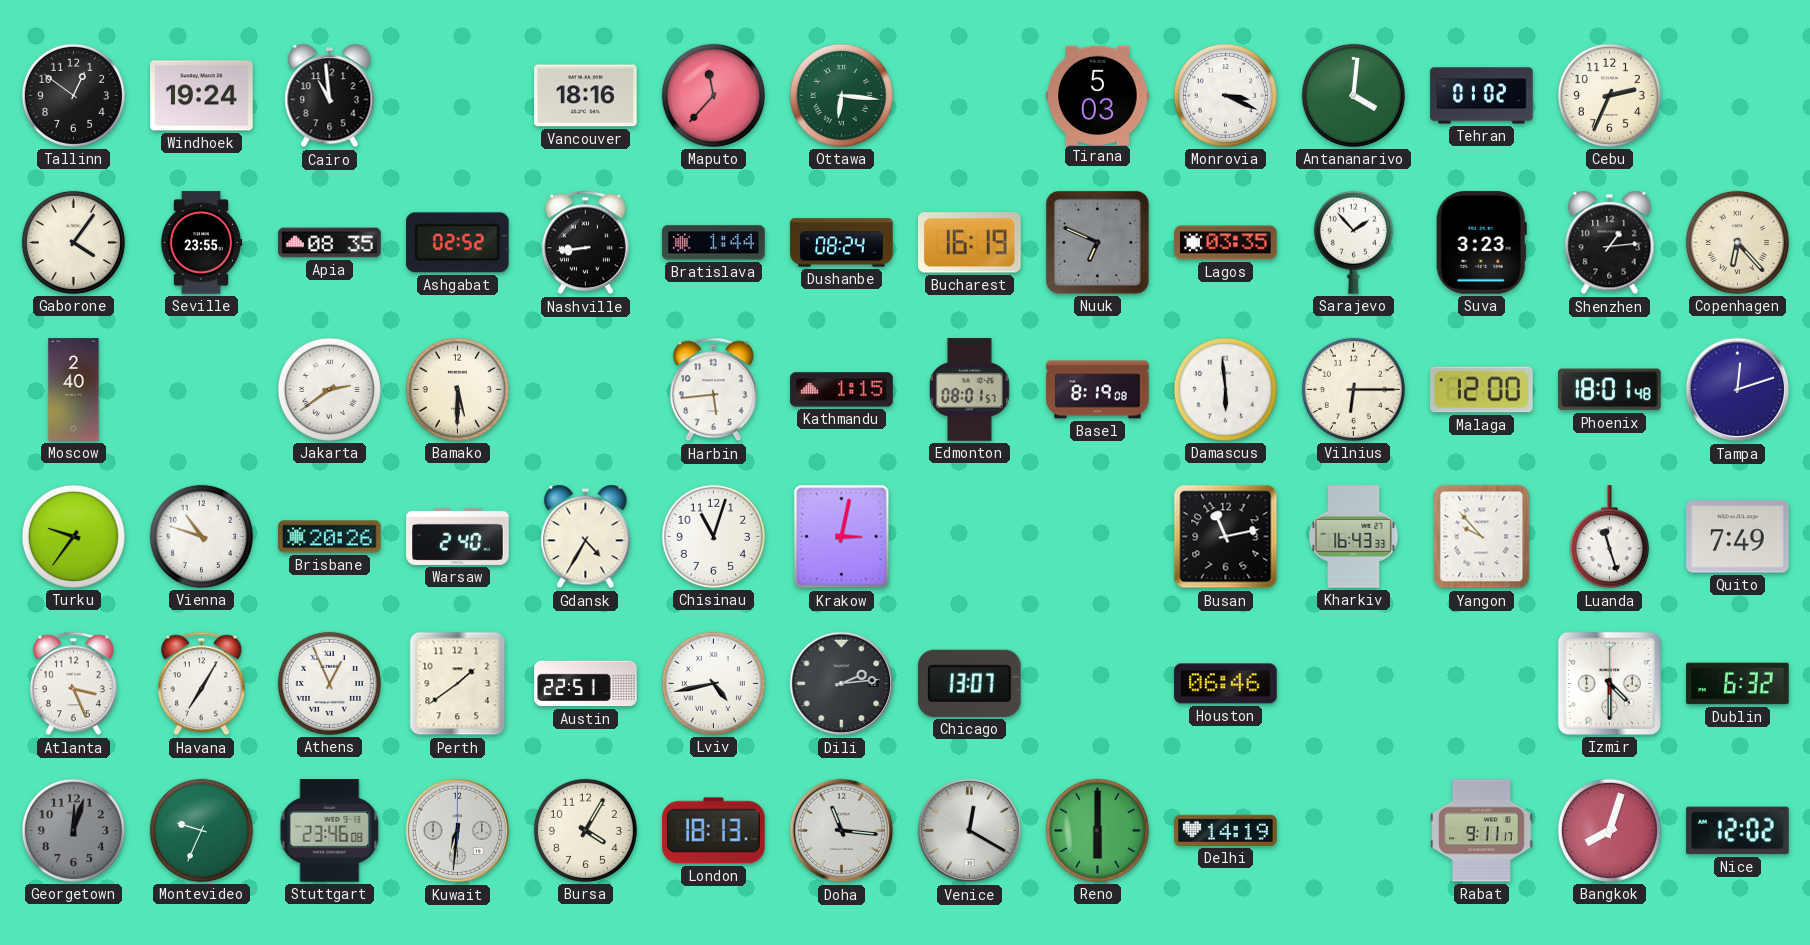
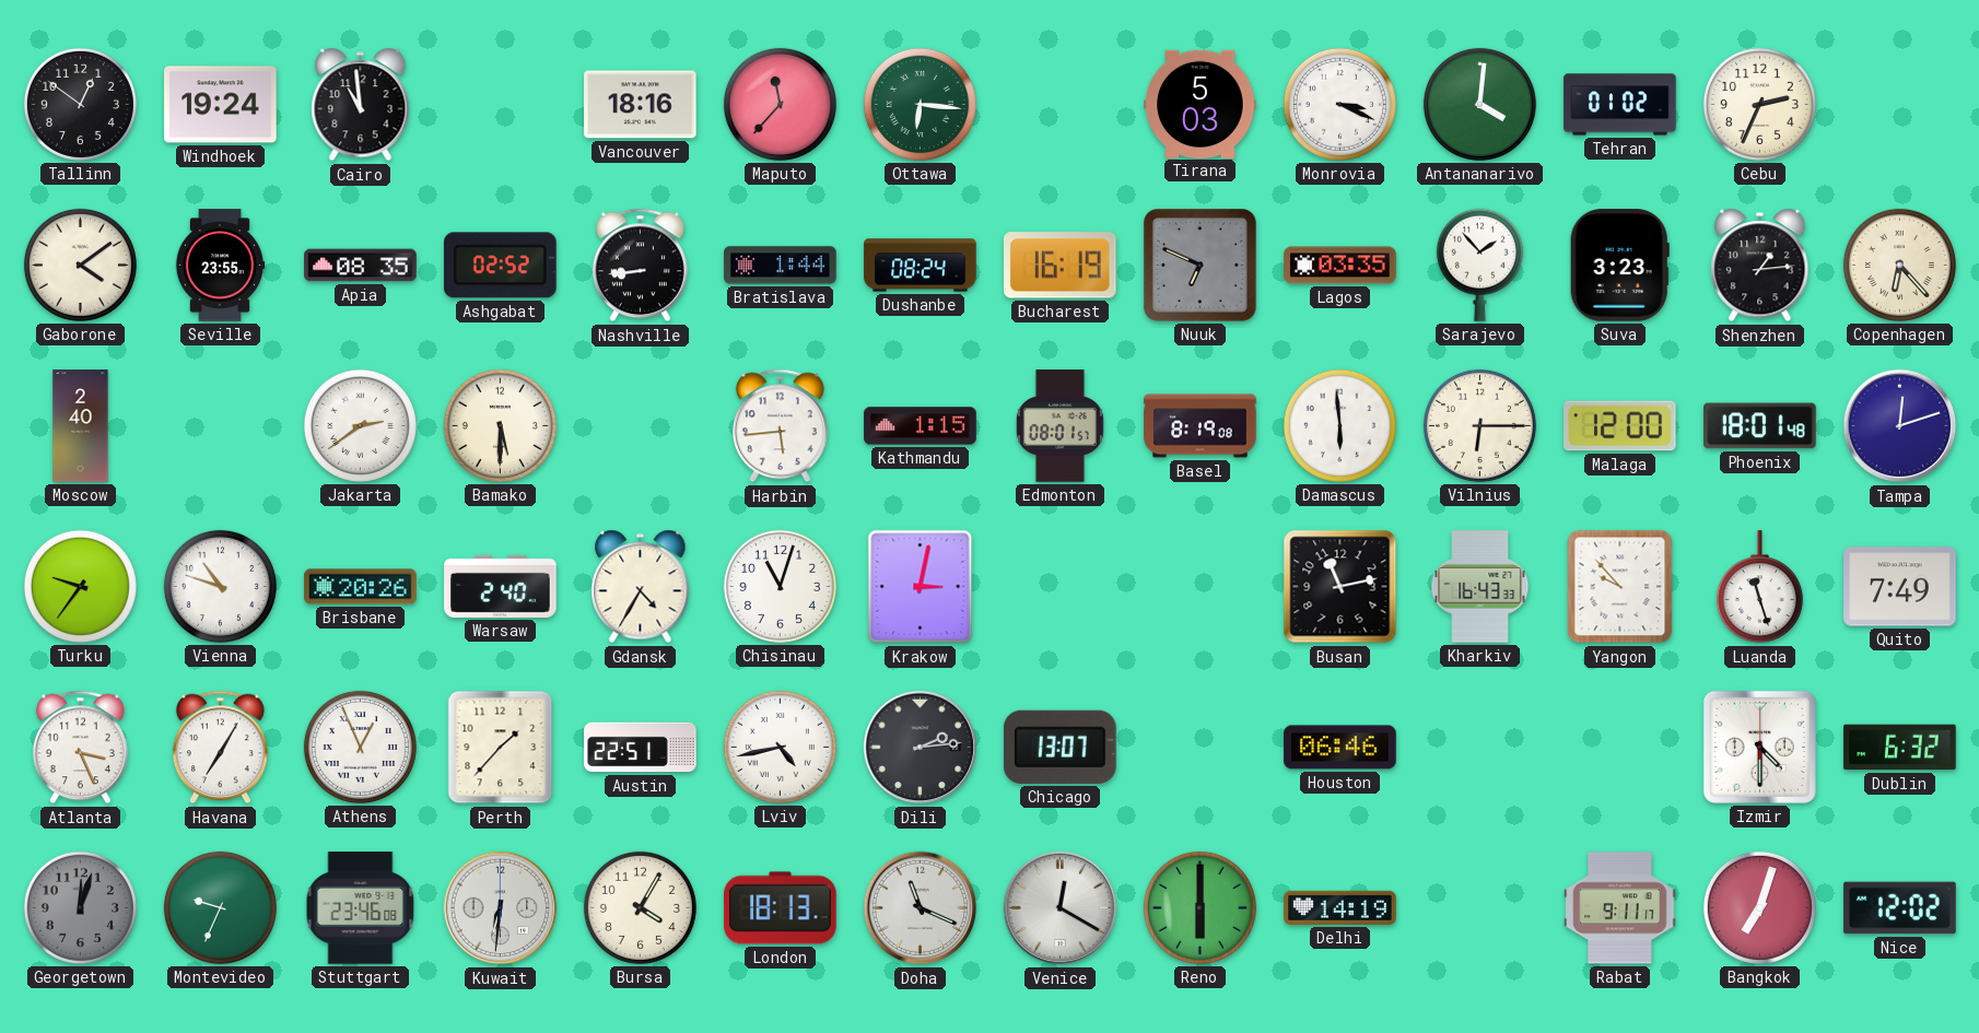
Gaborone: 4:06 -> 4:09
Perth: 1:39 -> 1:37
Doha: 11:16 -> 11:19
Bangkok: 8:03 -> 7:03
